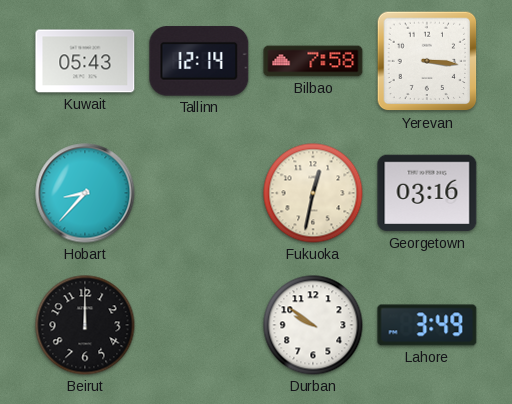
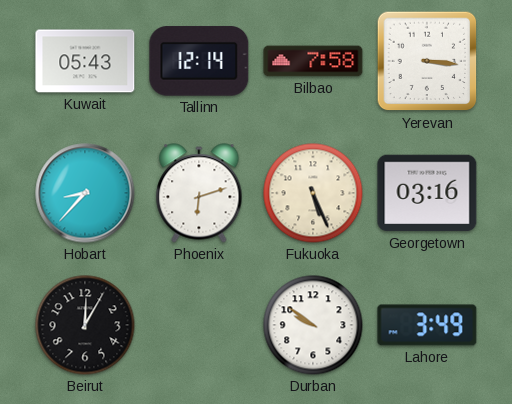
Phoenix: none -> 6:12
Fukuoka: 12:32 -> 5:26
Beirut: 12:00 -> 12:05
